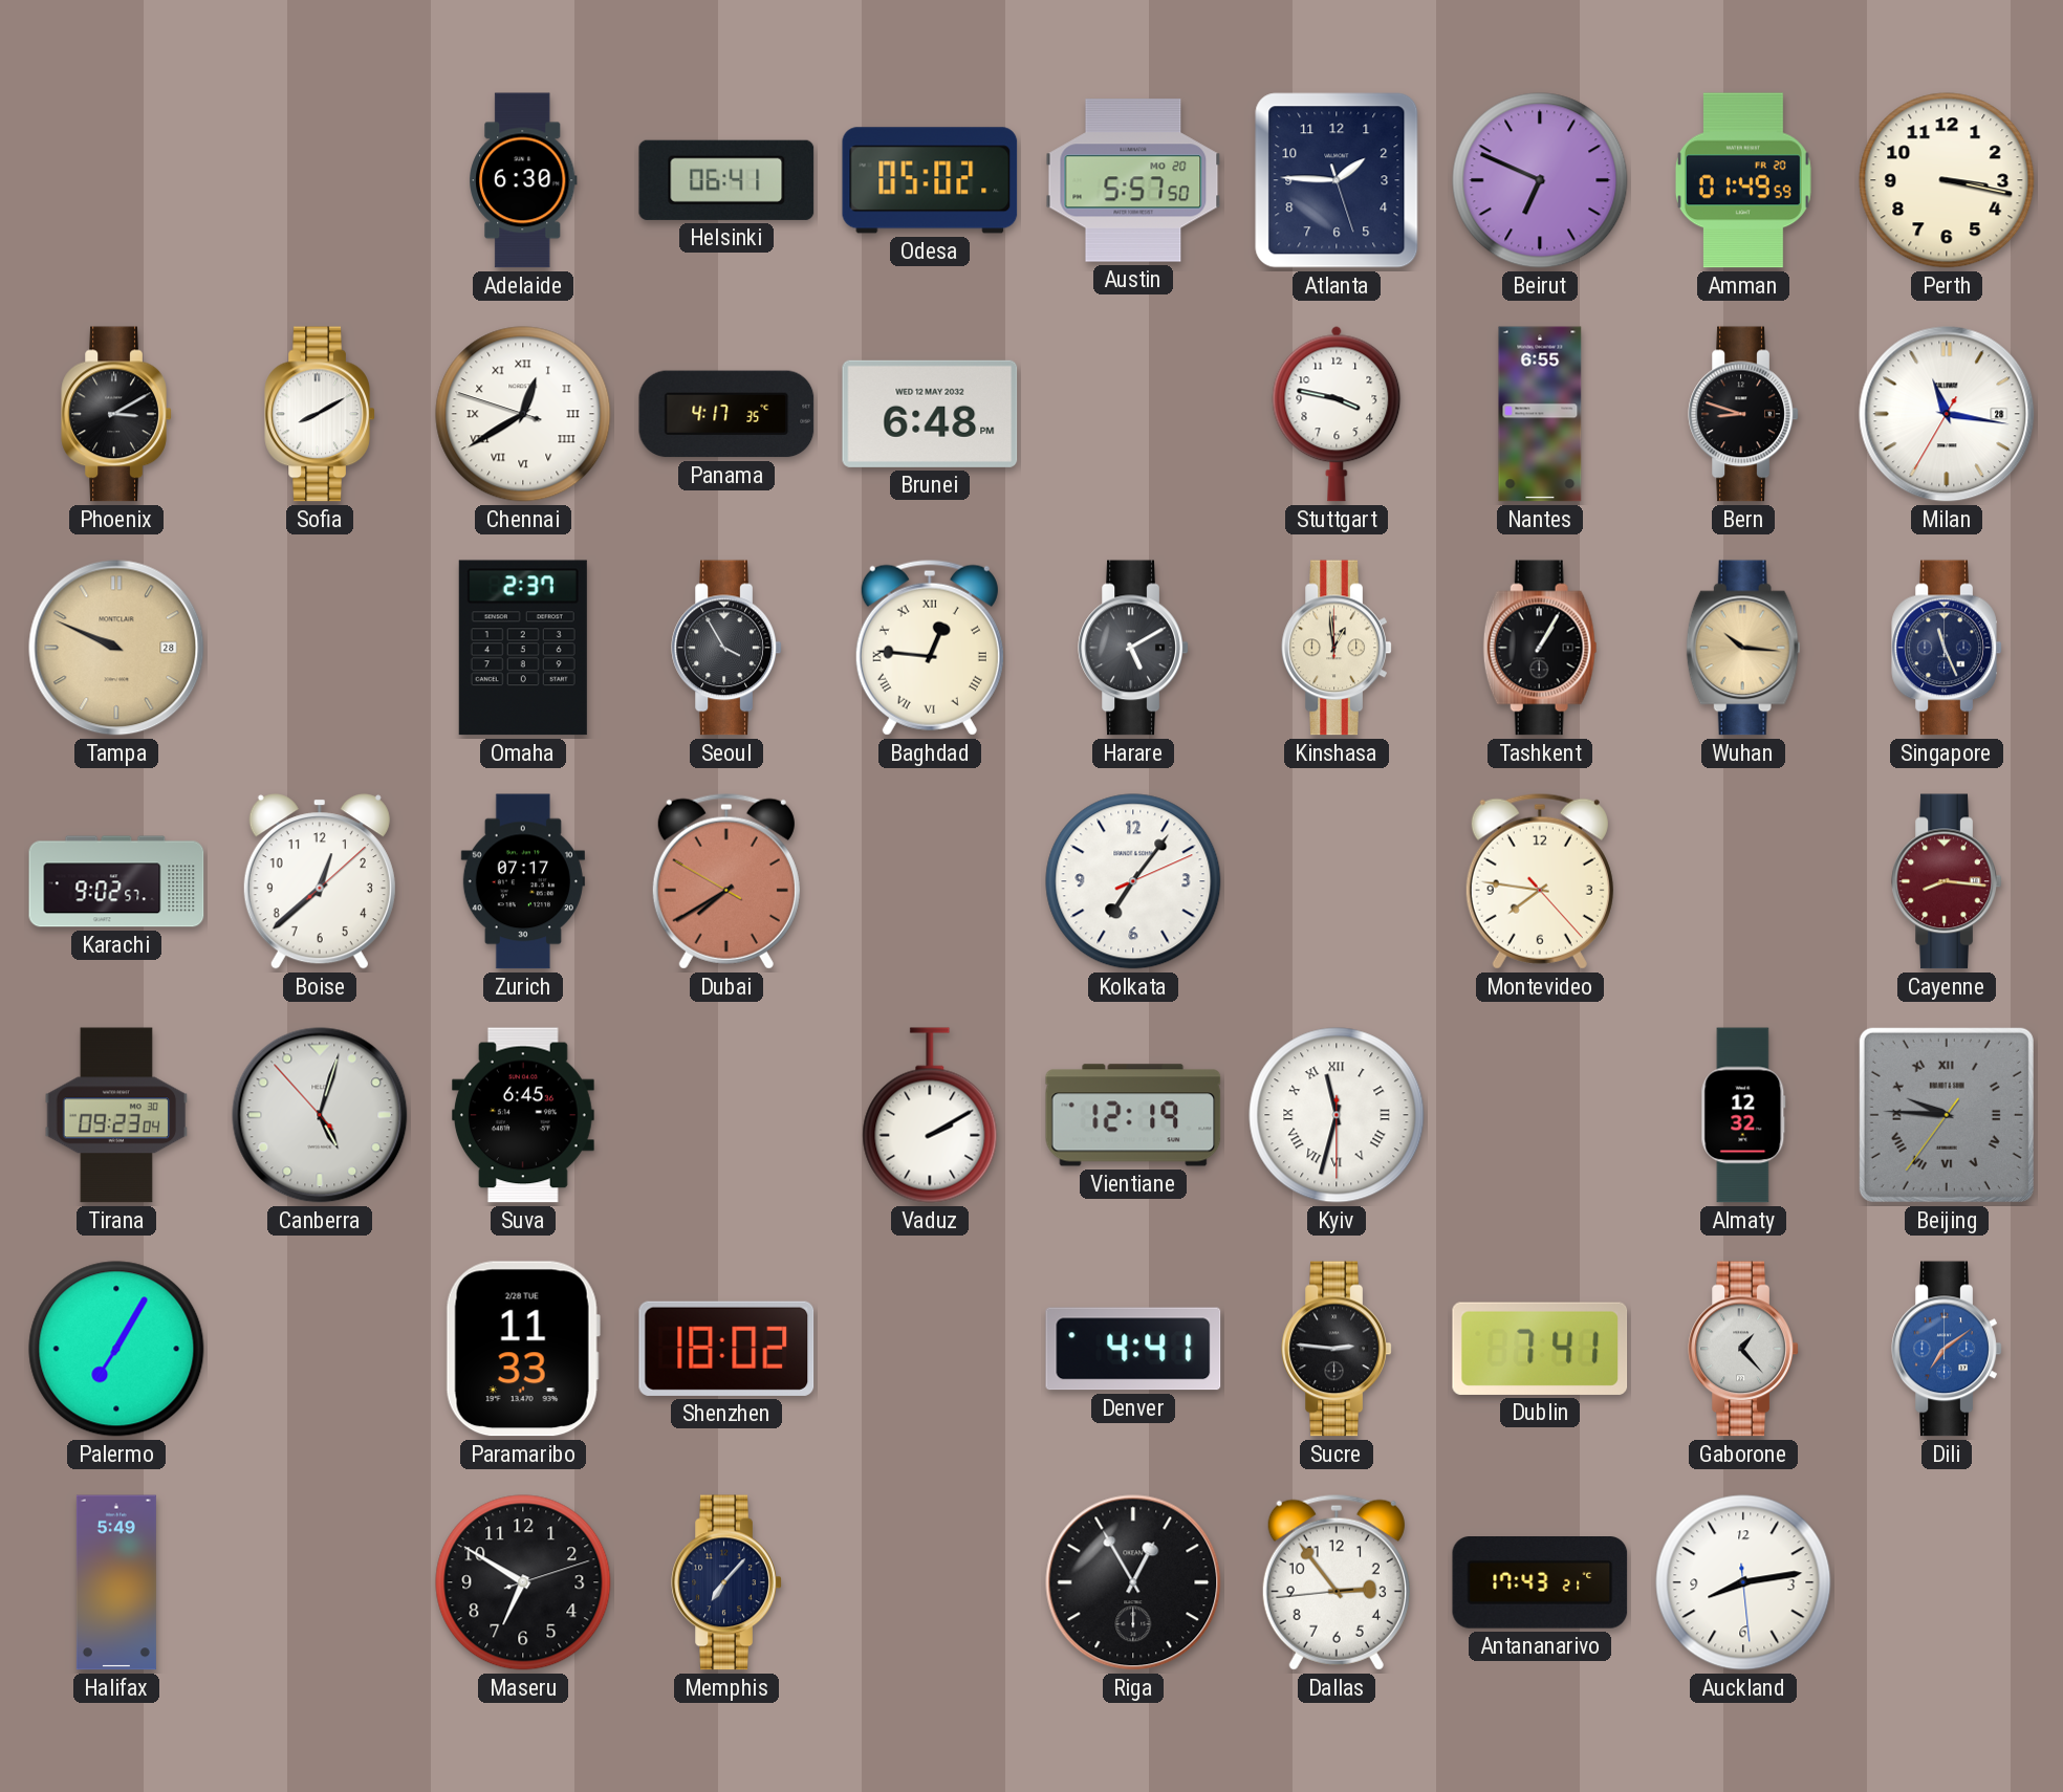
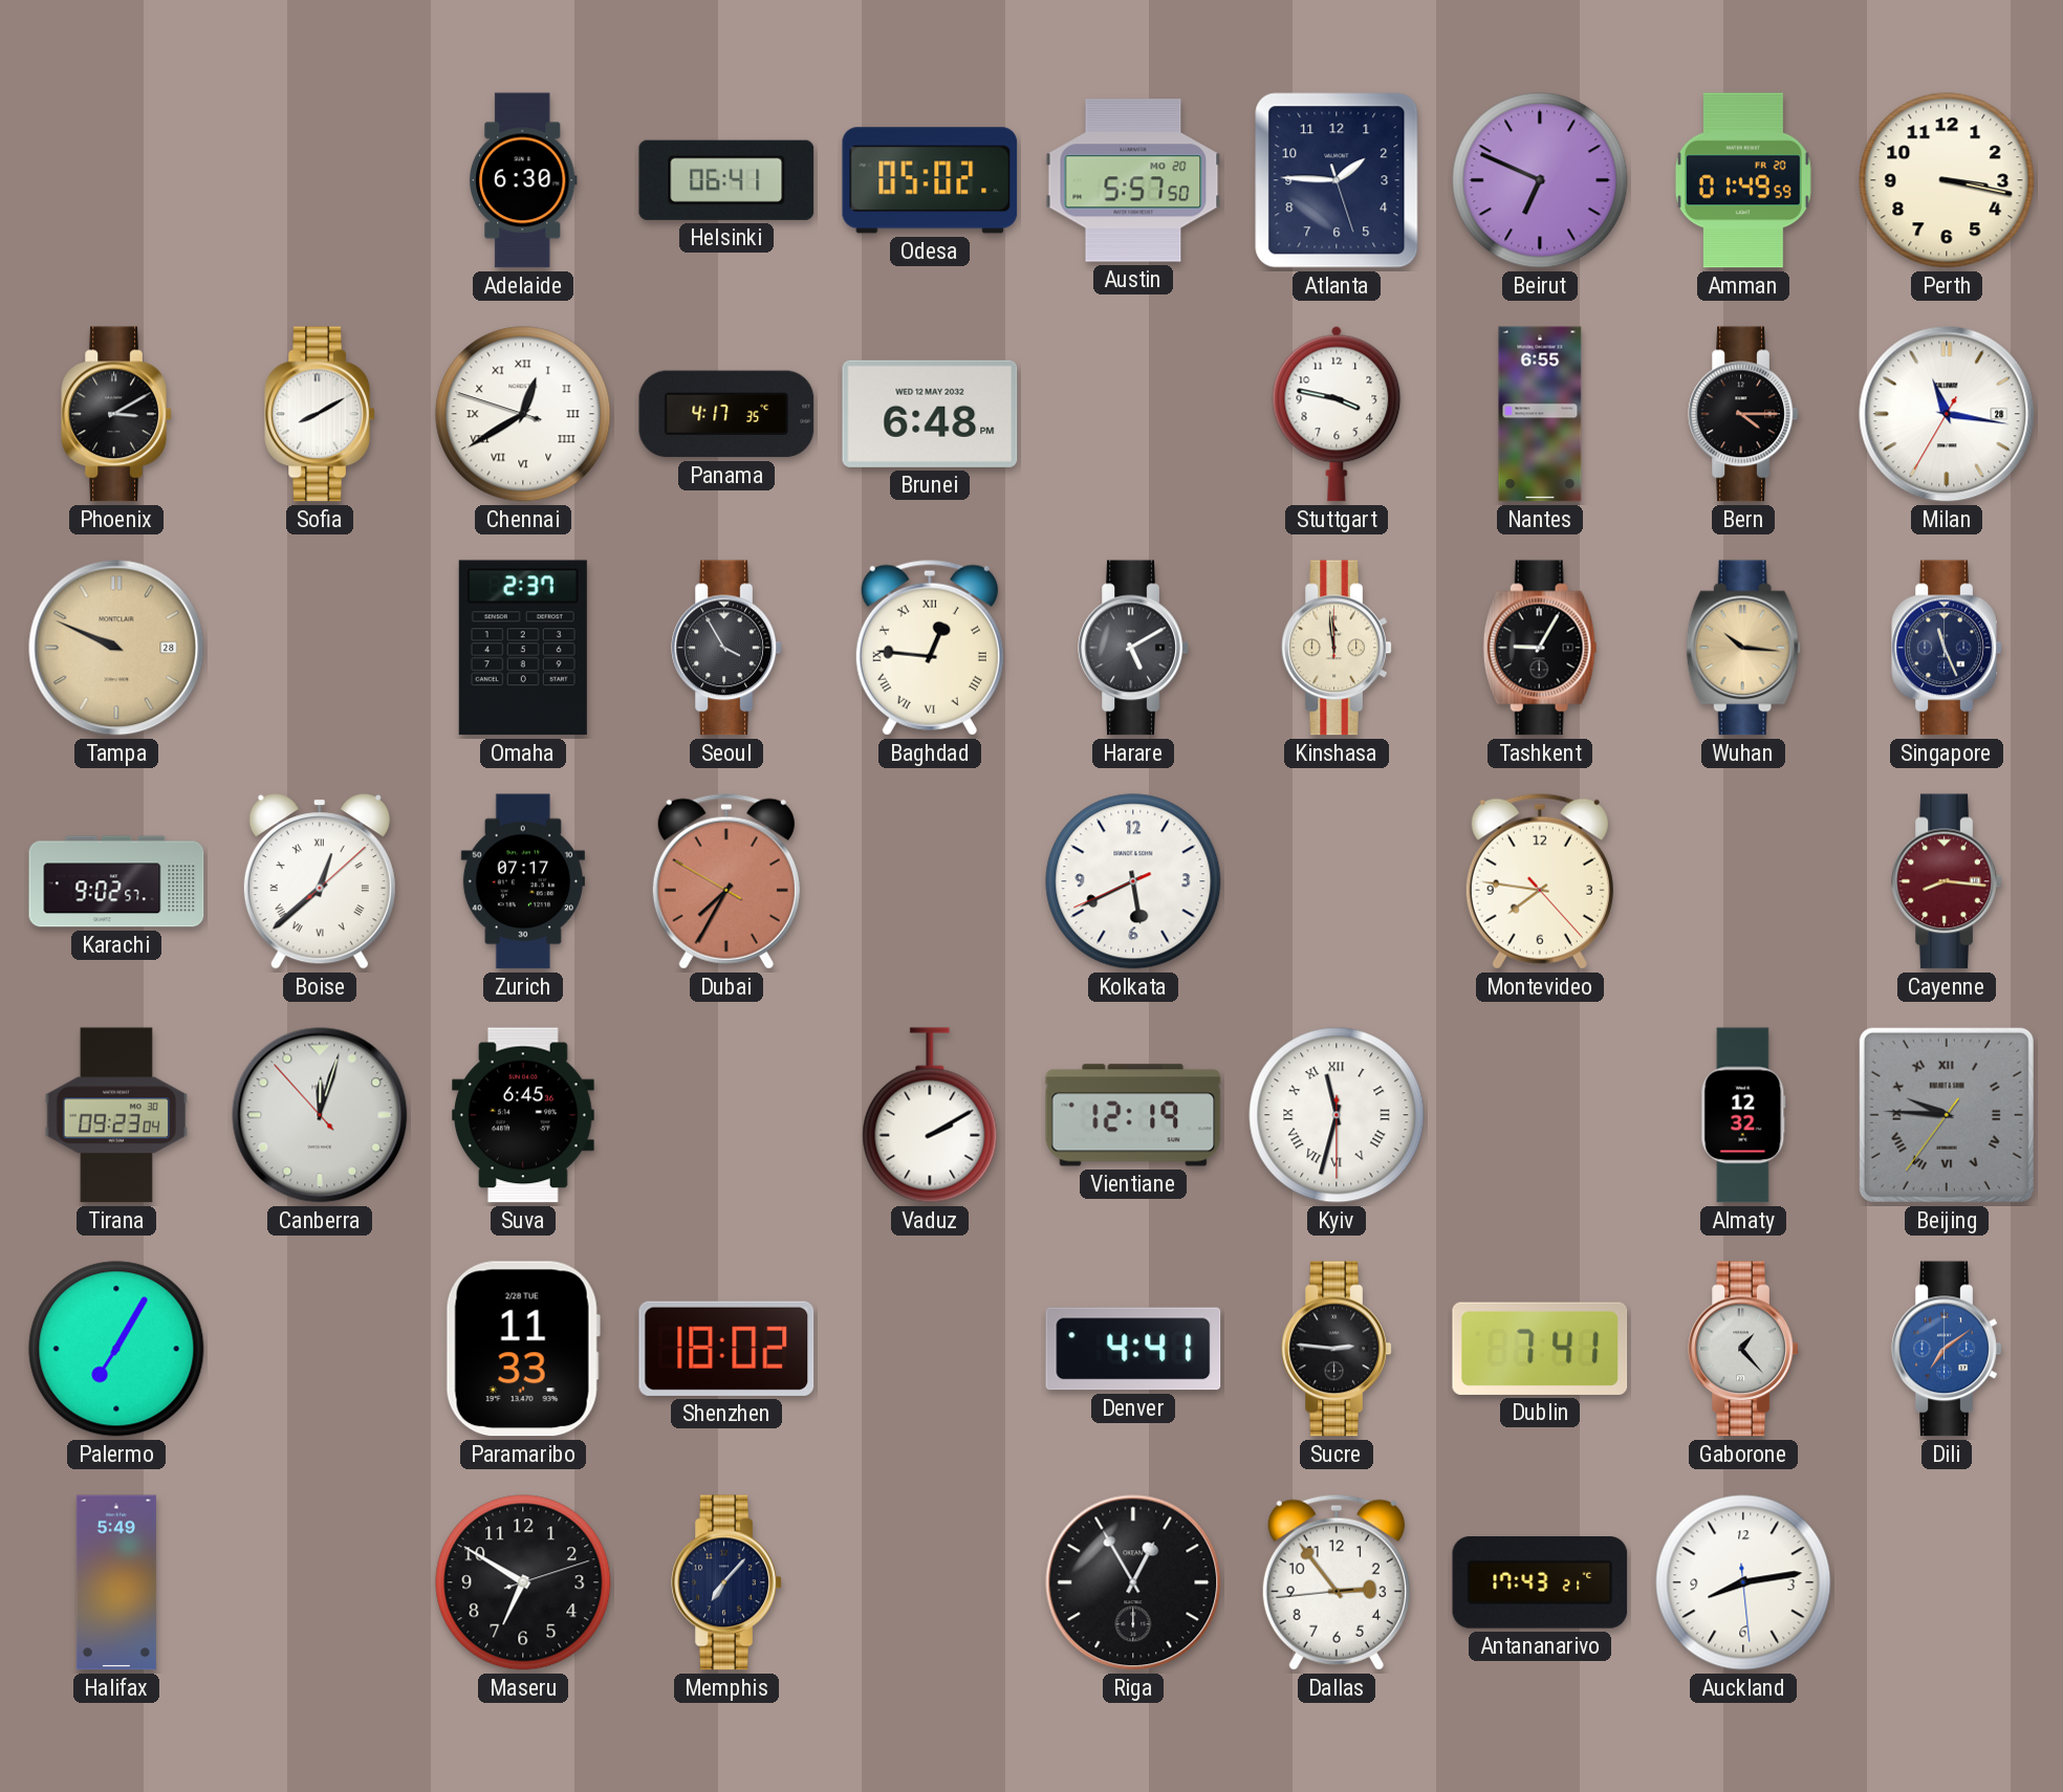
Bern: 8:48 -> 4:15
Kinshasa: 12:59 -> 11:59
Tashkent: 1:05 -> 9:05
Boise numerals: Arabic -> Roman
Dubai: 7:39 -> 7:34
Kolkata: 7:06 -> 5:40
Canberra: 5:02 -> 12:02
